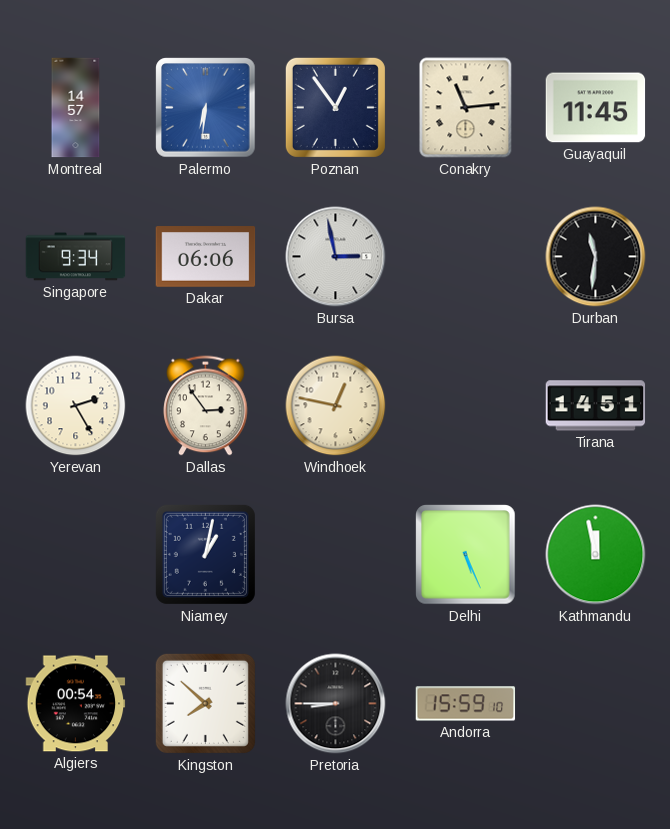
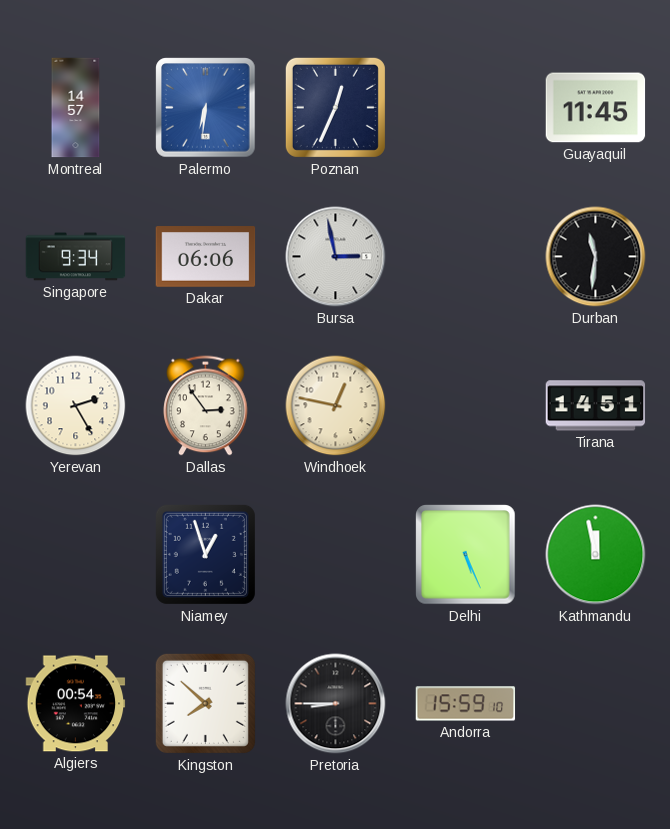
Poznan: 12:54 -> 12:34
Conakry: 11:14 -> none
Niamey: 1:02 -> 12:57
